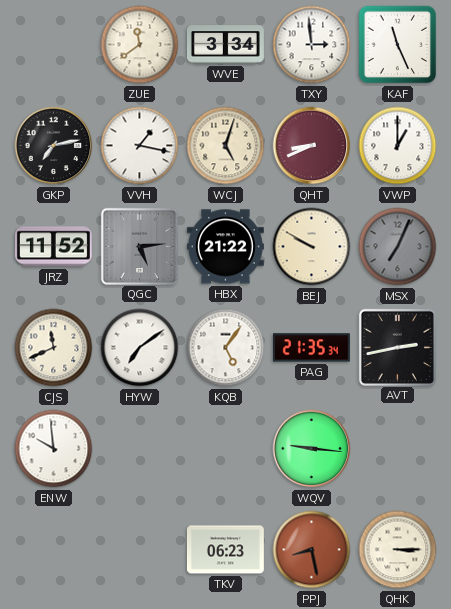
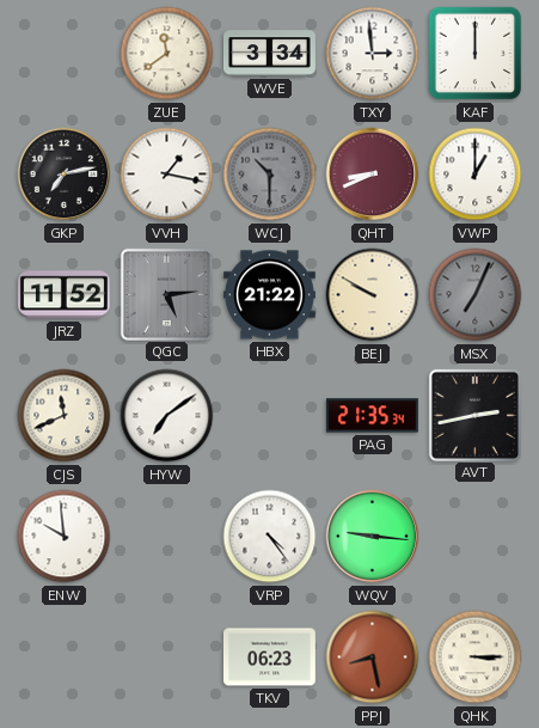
KAF: 11:26 -> 12:00
WCJ: 5:03 -> 10:30
WCJ dial: cream -> grey
KQB: 5:06 -> none
VRP: none -> 4:24
